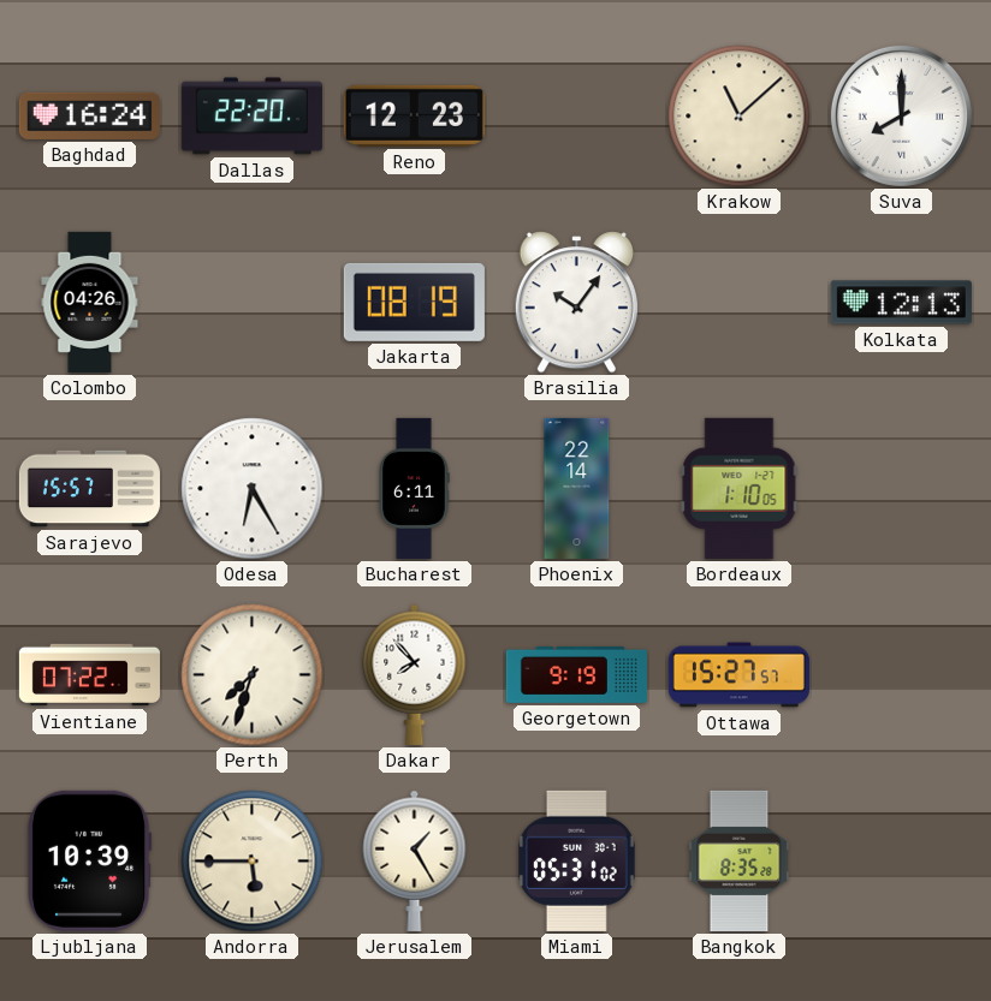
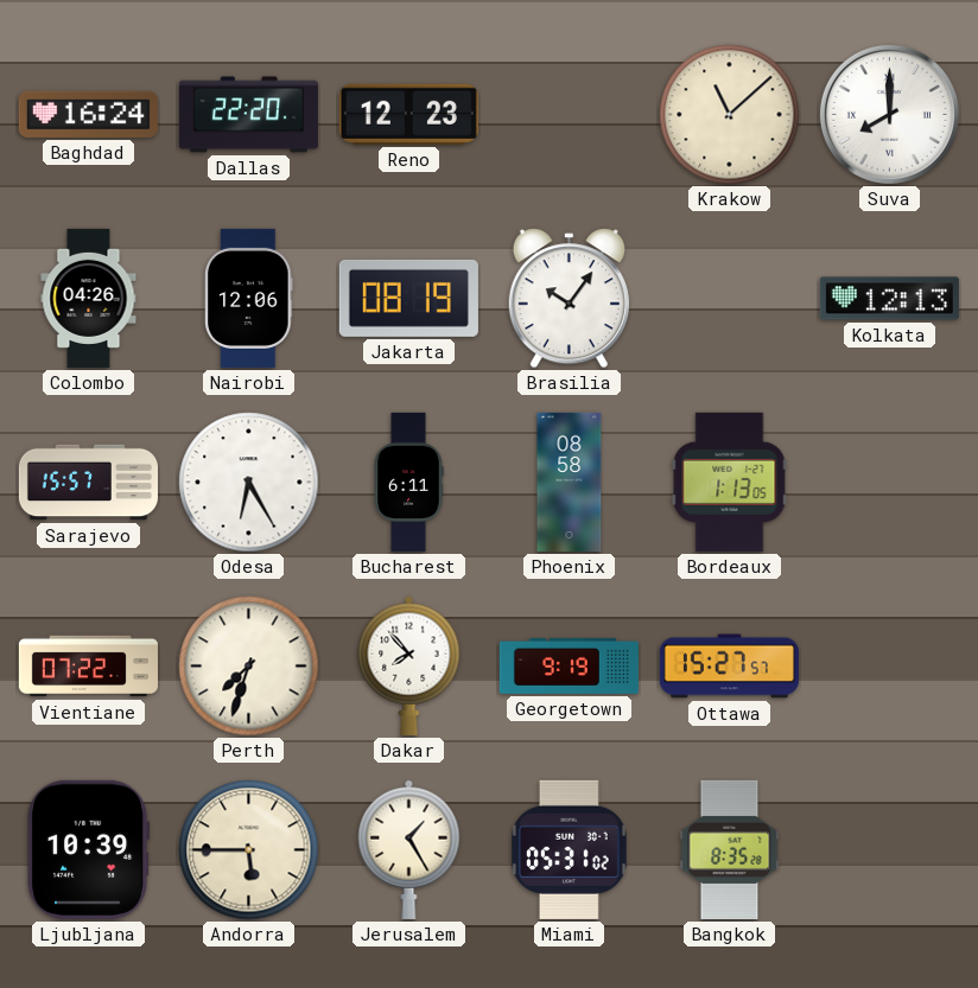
Nairobi: none -> 12:06
Phoenix: 22:14 -> 08:58
Bordeaux: 1:10 -> 1:13
